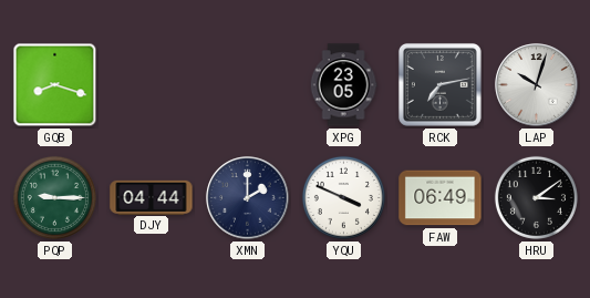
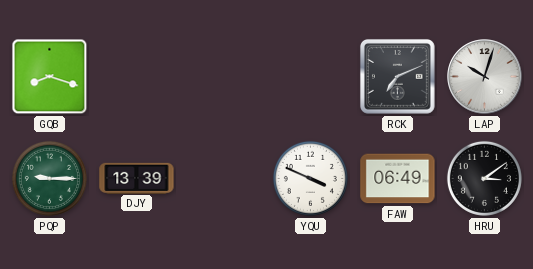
XPG: 23:05 -> none
RCK: 7:13 -> 7:11
DJY: 04:44 -> 13:39
XMN: 2:00 -> none
